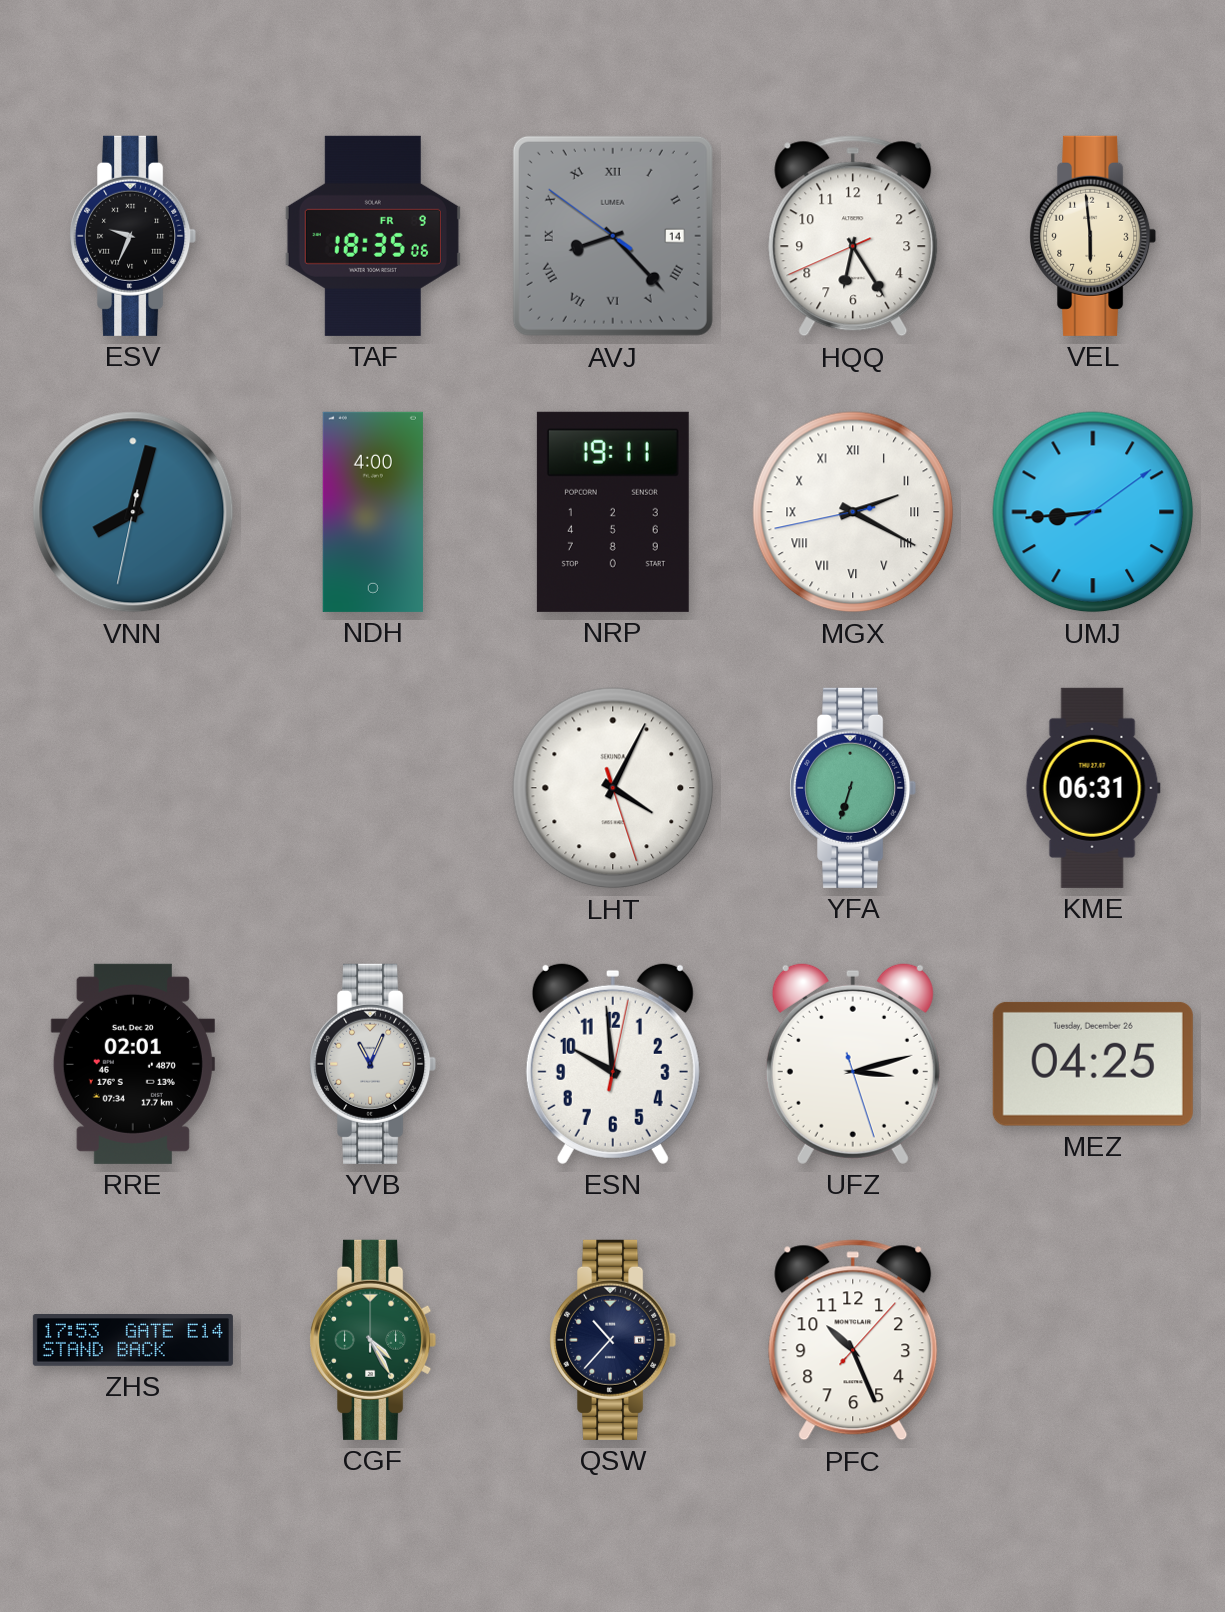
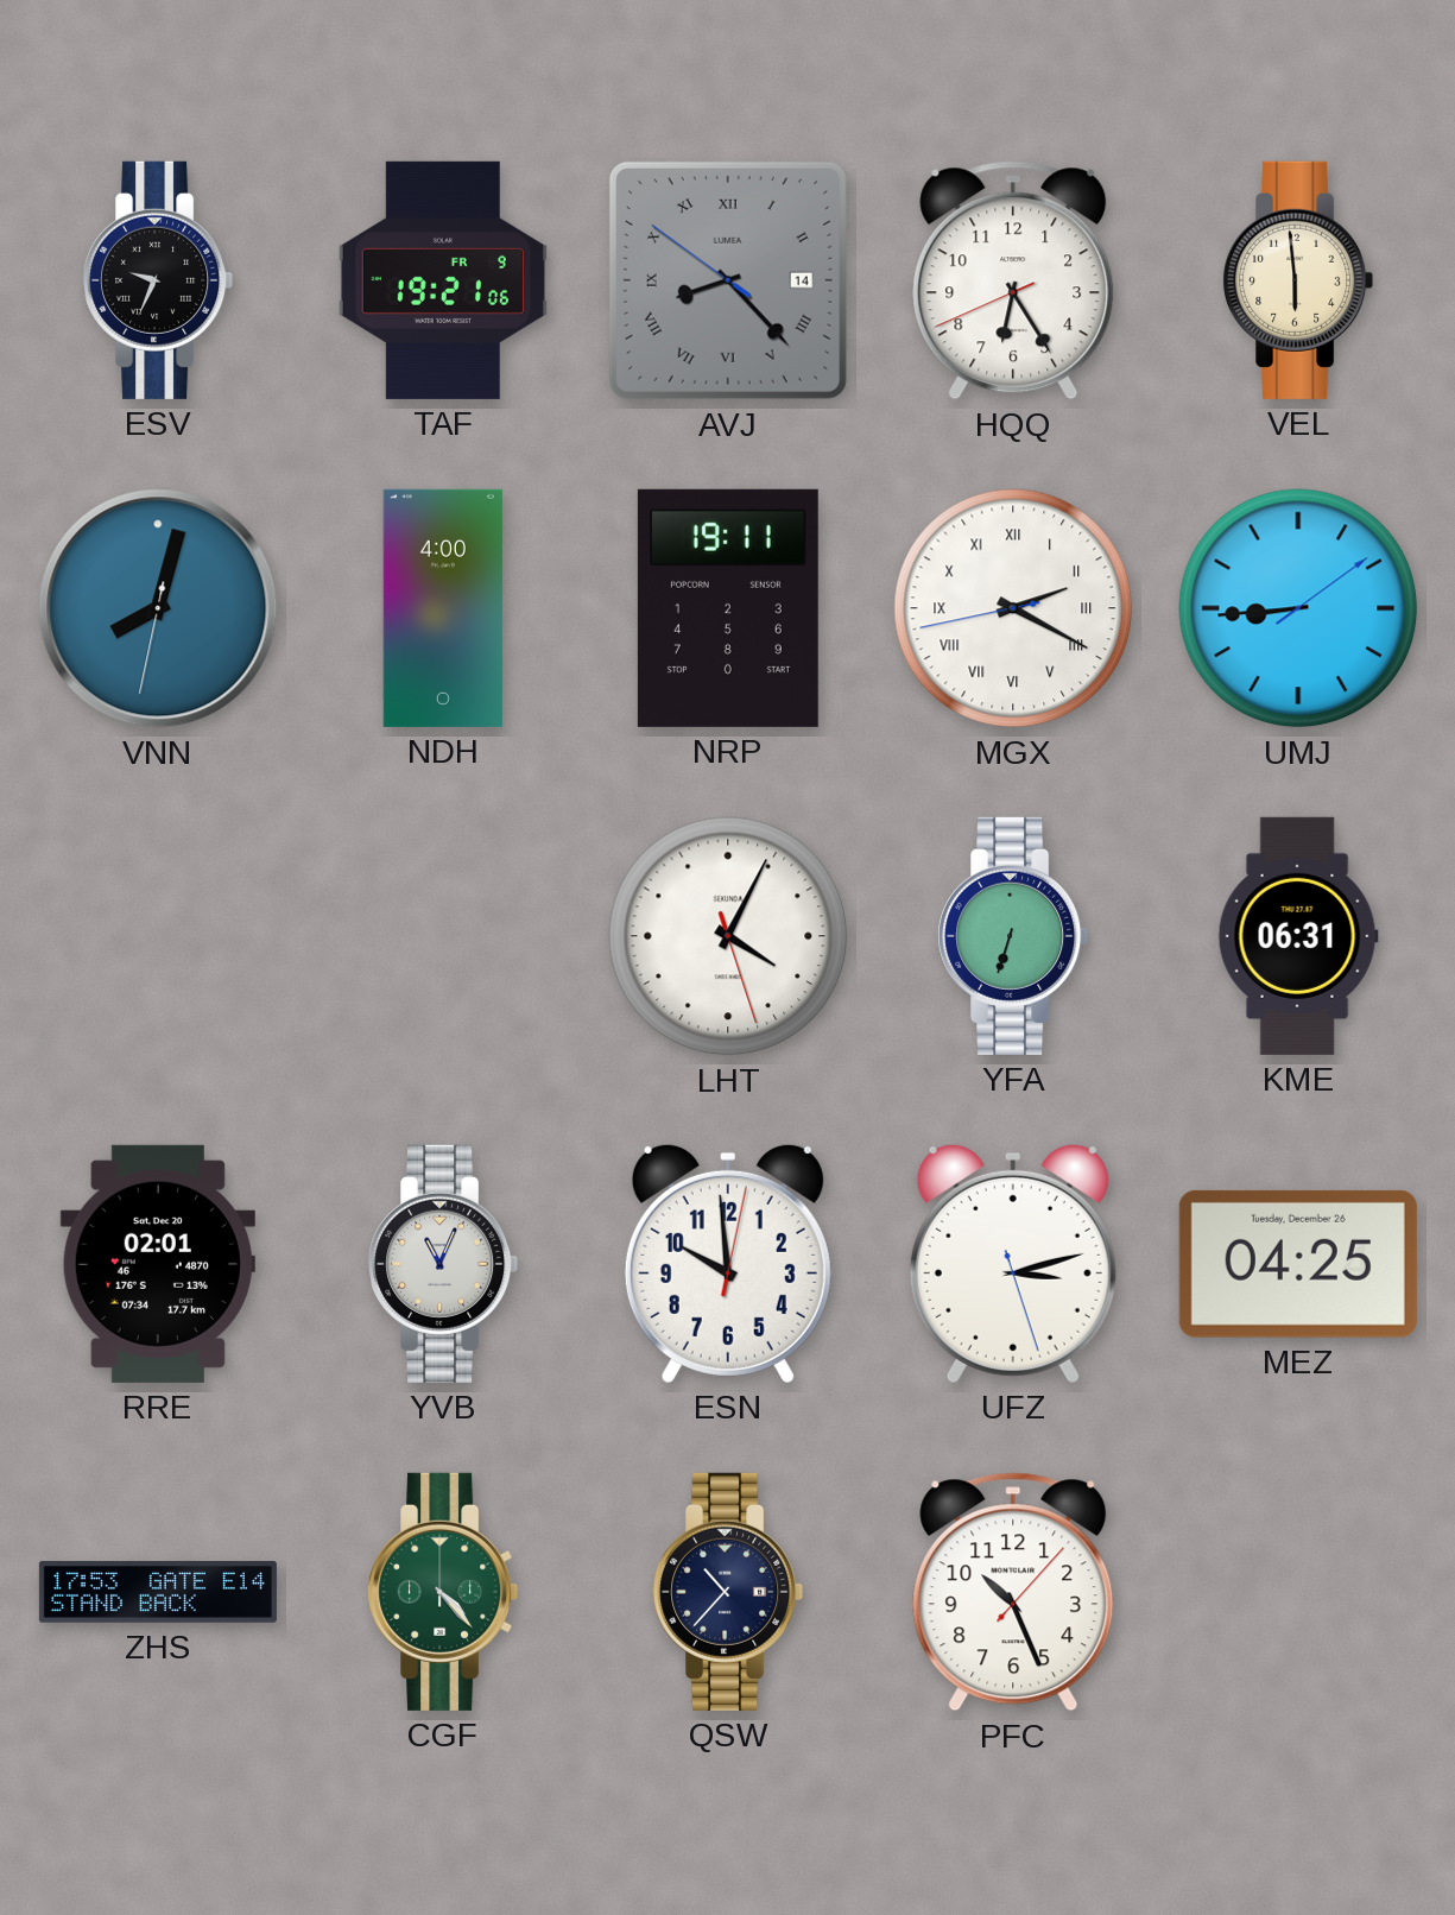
TAF: 18:35 -> 19:21
CGF: 4:25 -> 4:23
